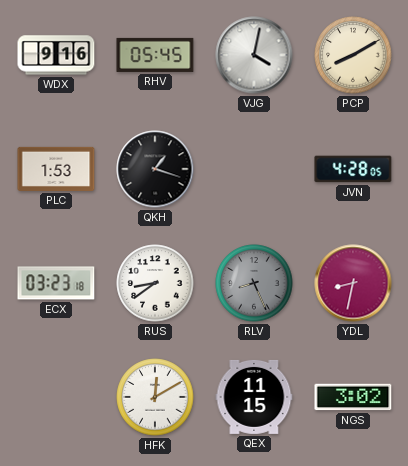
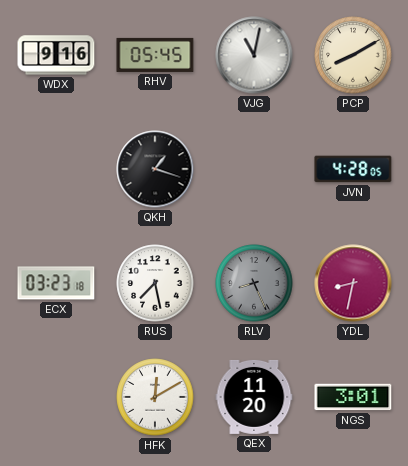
VJG: 4:02 -> 11:02
PLC: 1:53 -> none
RUS: 8:39 -> 7:28
QEX: 11:15 -> 11:20
NGS: 3:02 -> 3:01
